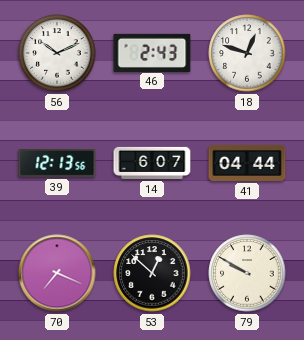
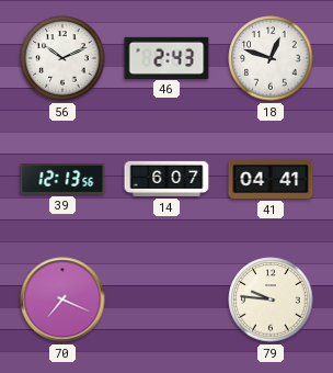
41: 04:44 -> 04:41
53: 12:52 -> none
79: 9:50 -> 9:46
